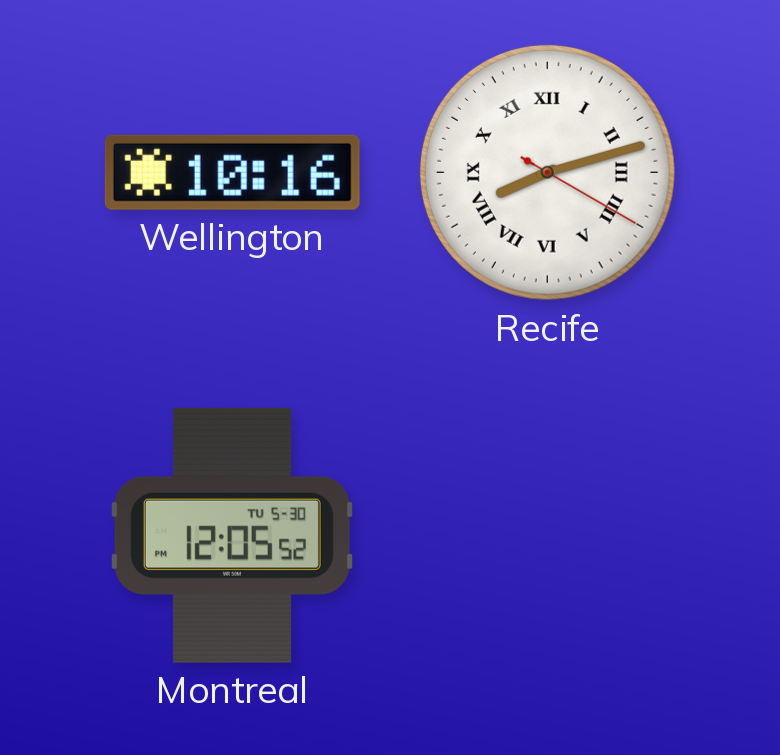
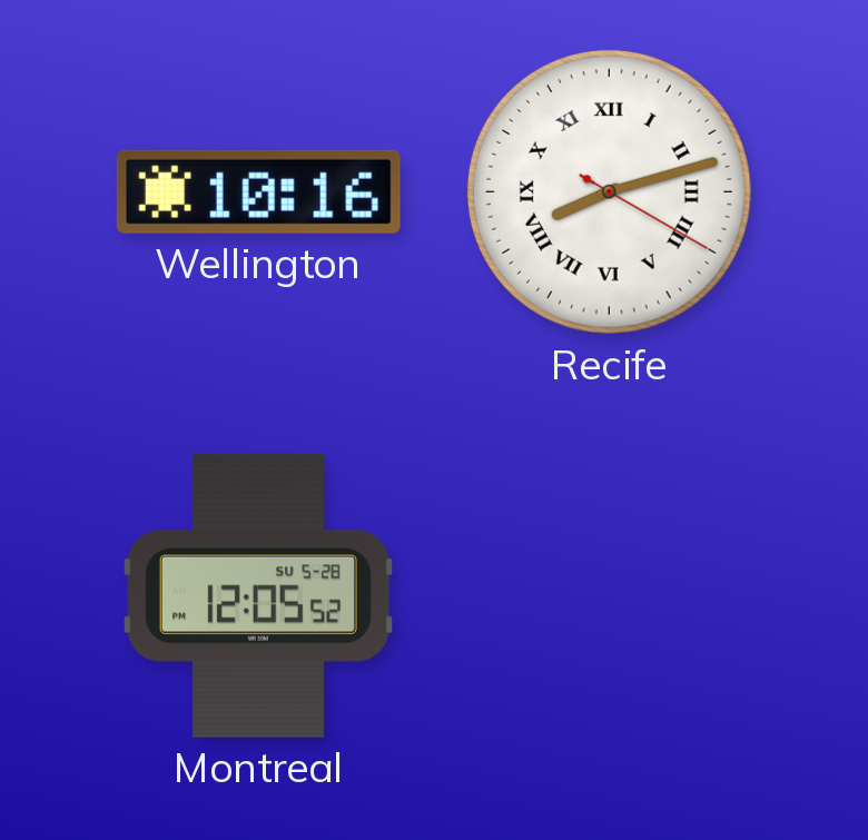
Montreal date: TU 5-30 -> SU 5-28
